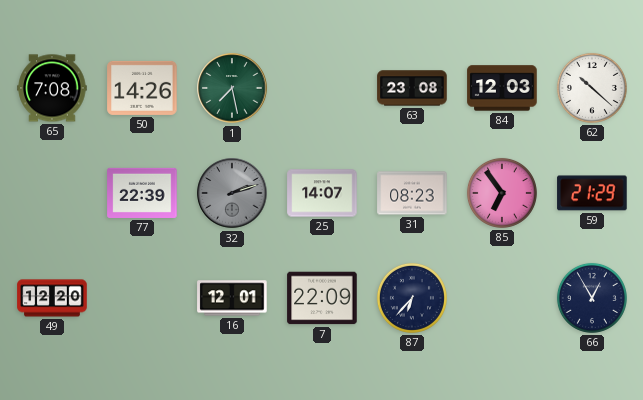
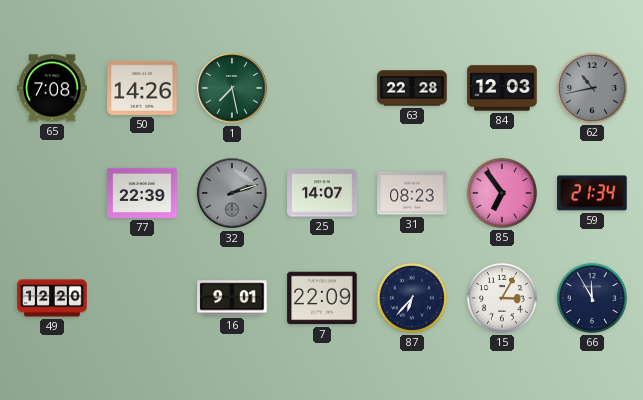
63: 23:08 -> 22:28
62: 10:22 -> 10:43
62 dial: white -> grey
59: 21:29 -> 21:34
16: 12:01 -> 9:01
15: none -> 3:05
66: 12:55 -> 11:55
